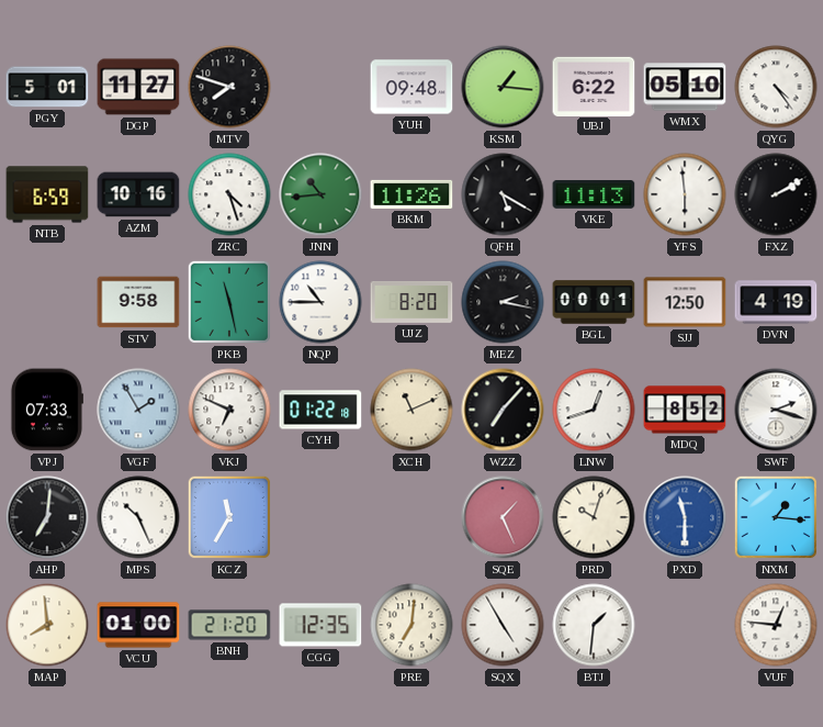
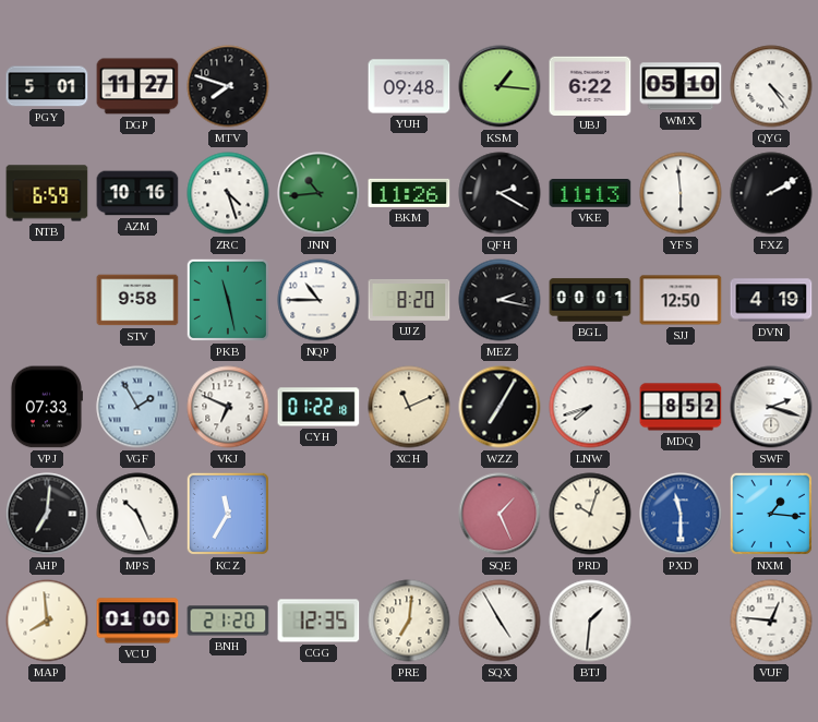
QFH: 5:20 -> 2:20
WZZ: 7:07 -> 7:05
LNW: 12:42 -> 7:42
